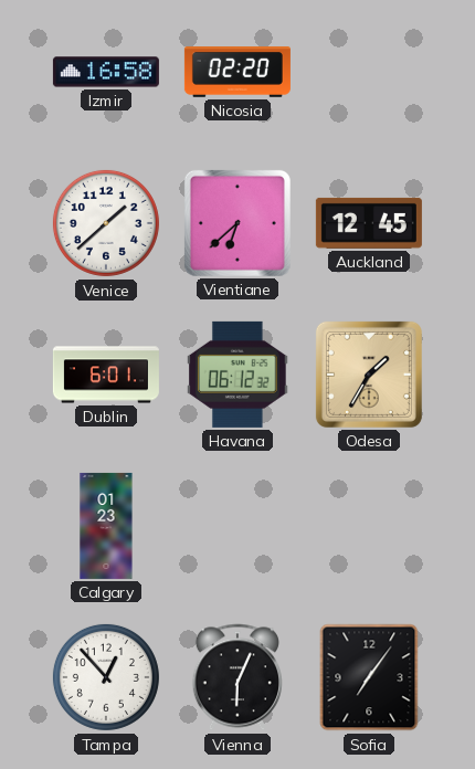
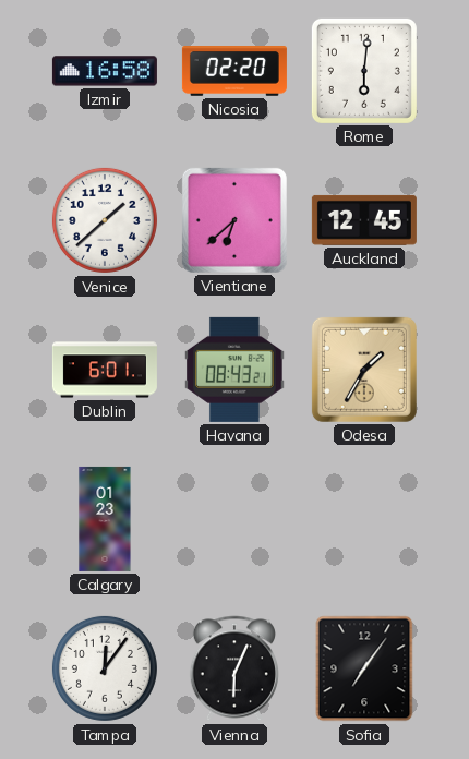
Rome: none -> 6:01
Havana: 06:12 -> 08:43
Tampa: 12:53 -> 12:06
